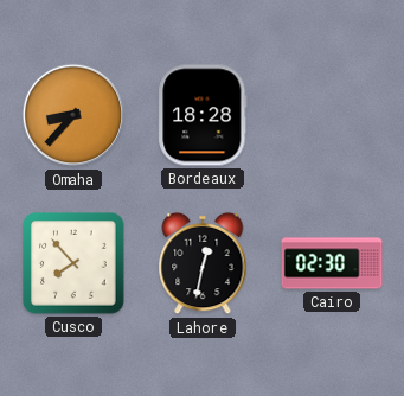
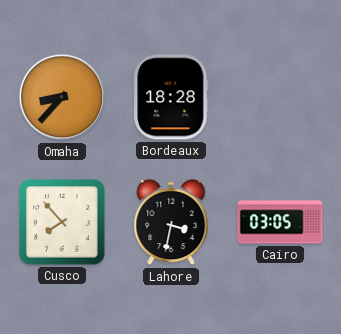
Lahore: 12:32 -> 3:32
Cairo: 02:30 -> 03:05
